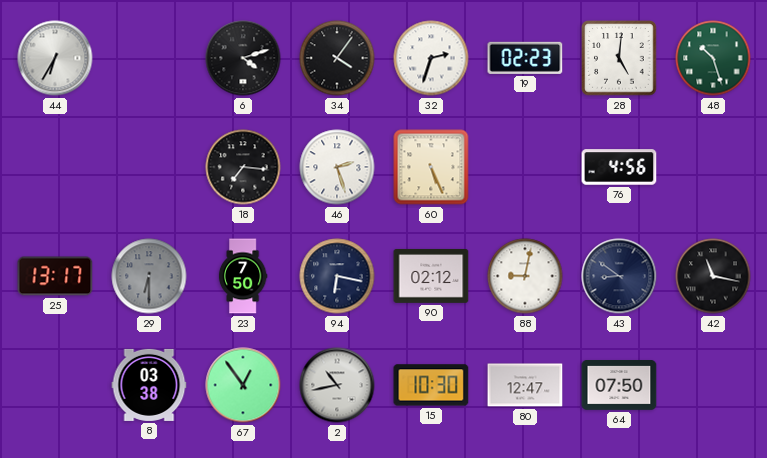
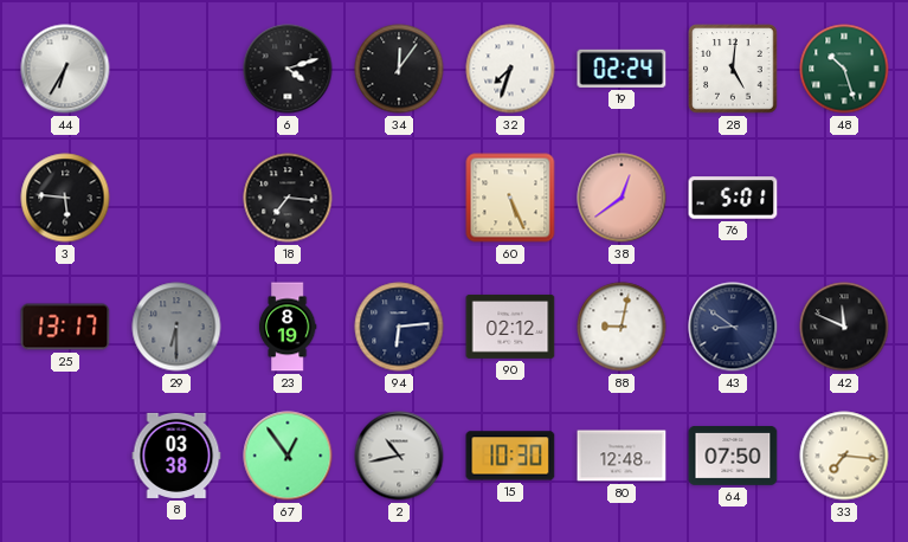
34: 4:06 -> 12:06
32: 2:33 -> 7:33
19: 02:23 -> 02:24
3: none -> 5:46
46: 2:27 -> none
38: none -> 12:39
76: 4:56 -> 5:01
23: 7:50 -> 8:19
94: 6:17 -> 6:14
42: 11:17 -> 11:49
80: 12:47 -> 12:48
33: none -> 7:16
